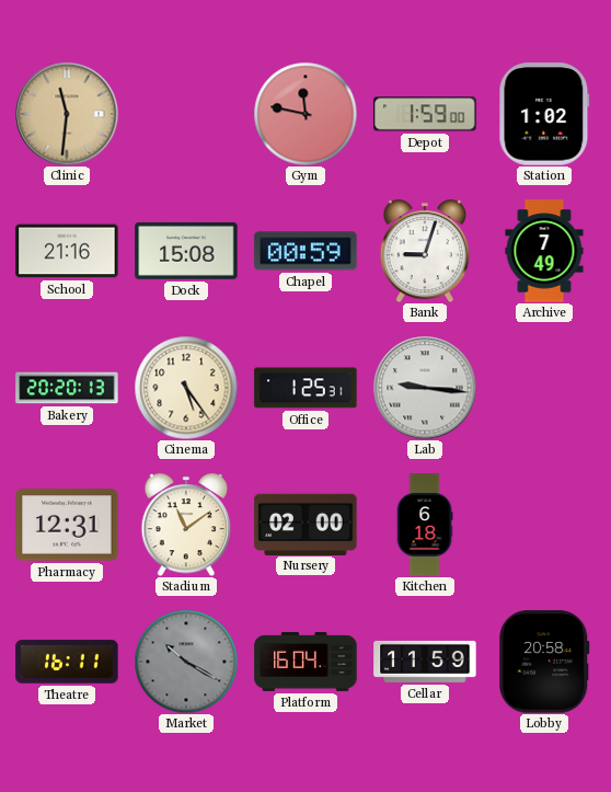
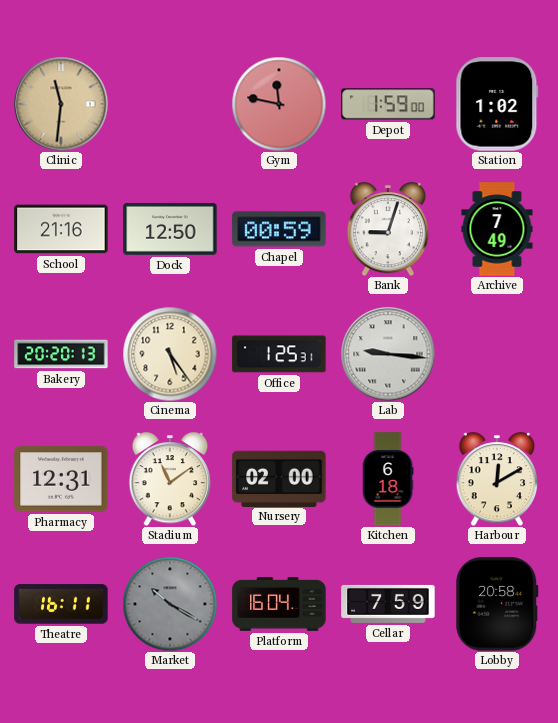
Dock: 15:08 -> 12:50
Harbour: none -> 12:10
Cellar: 11:59 -> 7:59
